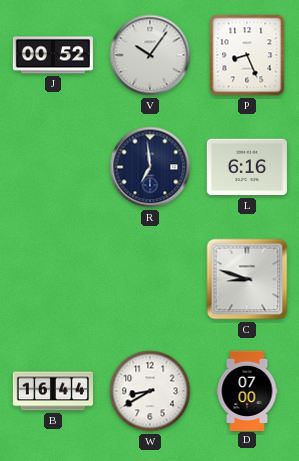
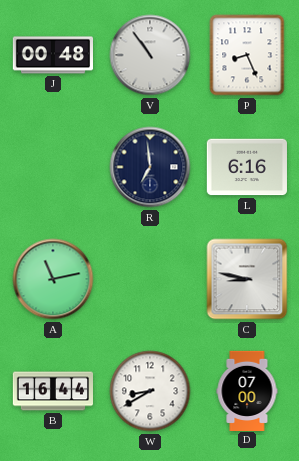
J: 00:52 -> 00:48
V: 10:06 -> 10:54
A: none -> 11:13
C: 8:48 -> 8:47
